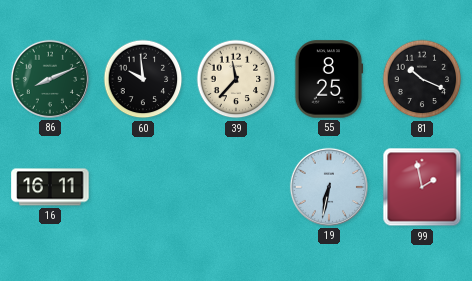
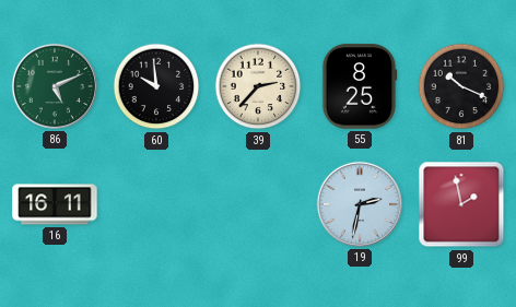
86: 8:11 -> 5:11
39: 11:37 -> 2:37
19: 6:32 -> 2:32
